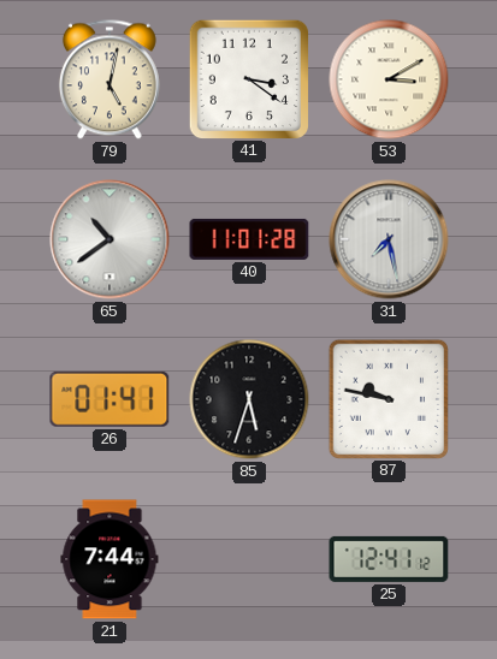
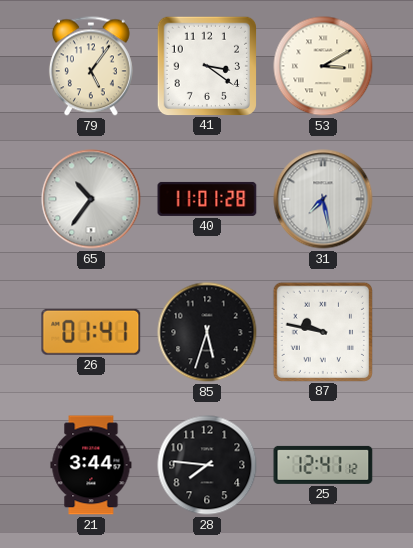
79: 5:02 -> 5:06
65: 10:39 -> 10:36
21: 7:44 -> 3:44
28: none -> 7:46
